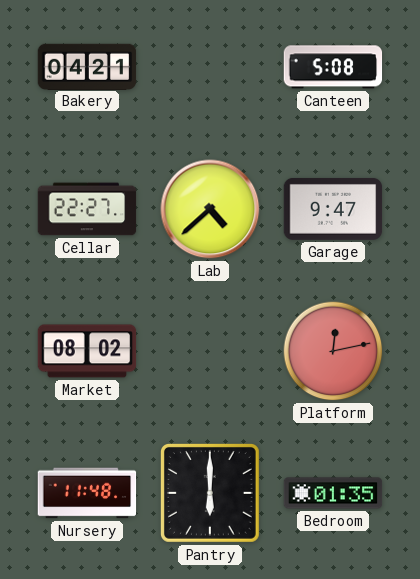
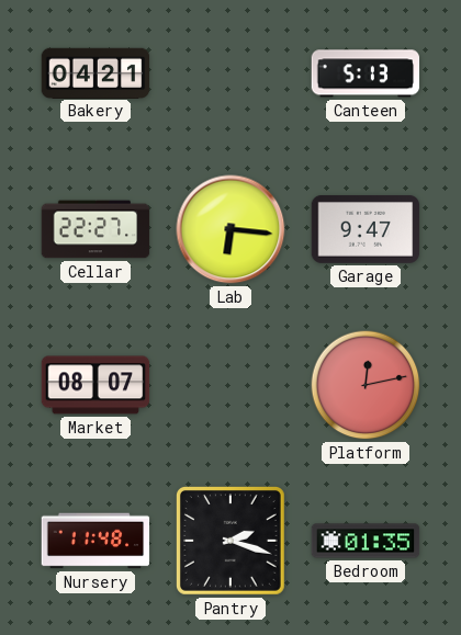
Canteen: 5:08 -> 5:13
Lab: 4:38 -> 6:16
Market: 08:02 -> 08:07
Pantry: 6:00 -> 2:18
